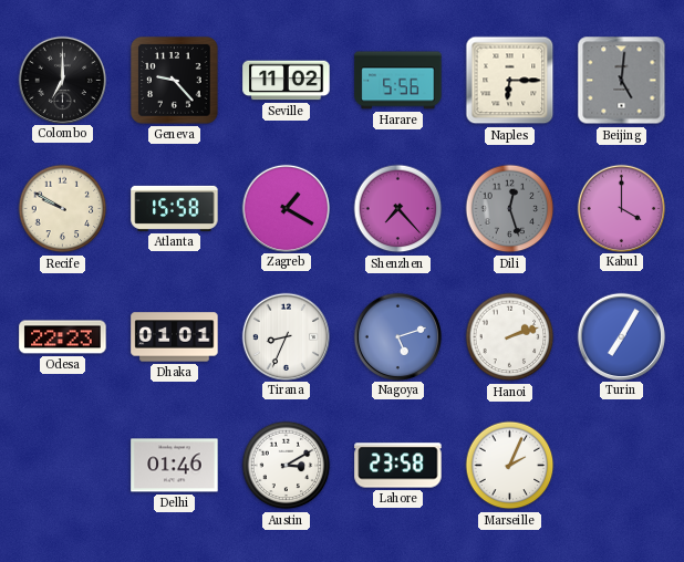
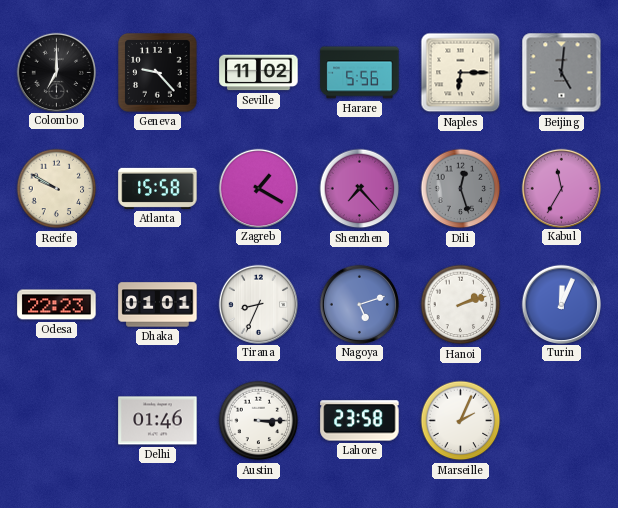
Kabul: 4:00 -> 11:35
Turin: 7:05 -> 12:04
Austin: 3:10 -> 3:15
